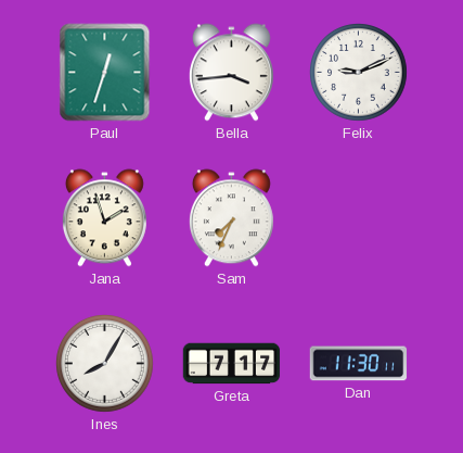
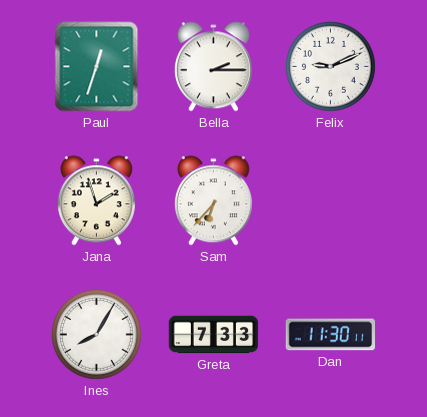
Bella: 3:44 -> 2:15
Sam: 7:34 -> 6:37
Greta: 7:17 -> 7:33
